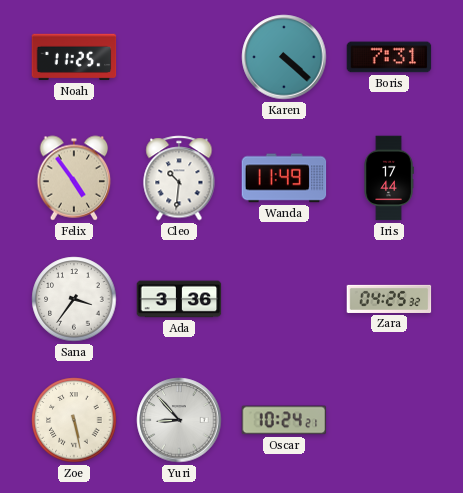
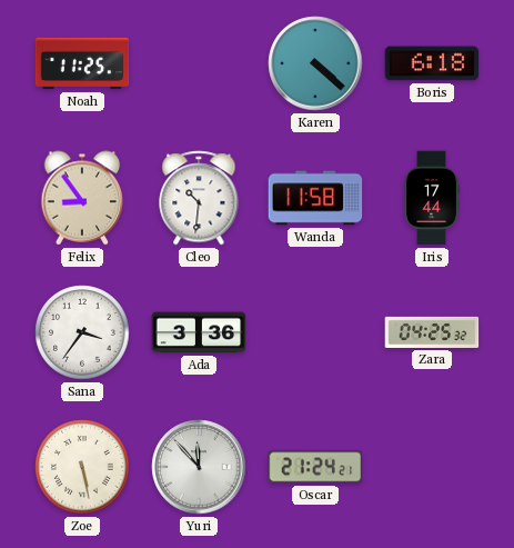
Boris: 7:31 -> 6:18
Felix: 4:54 -> 8:54
Wanda: 11:49 -> 11:58
Yuri: 8:53 -> 11:53
Oscar: 10:24 -> 21:24
